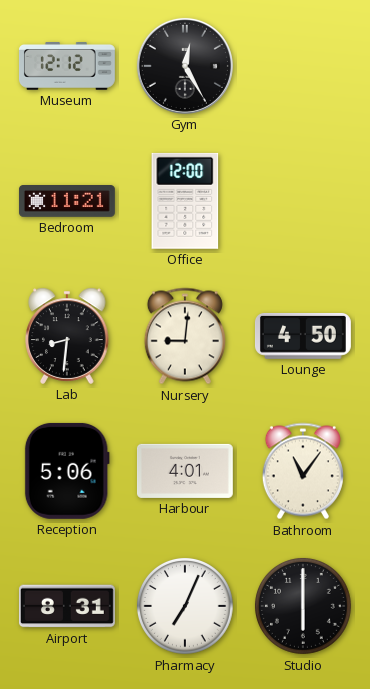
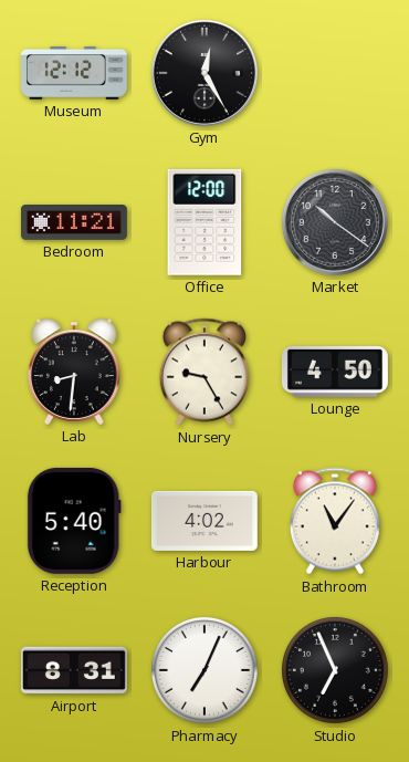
Market: none -> 10:21
Nursery: 9:01 -> 9:25
Reception: 5:06 -> 5:40
Harbour: 4:01 -> 4:02
Studio: 6:00 -> 6:56
